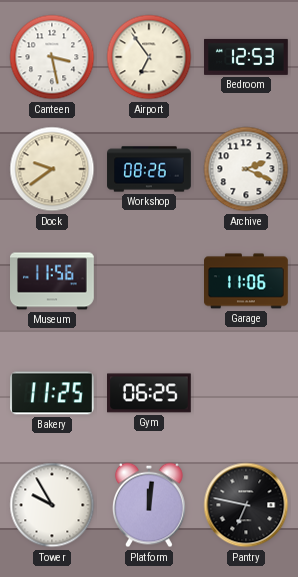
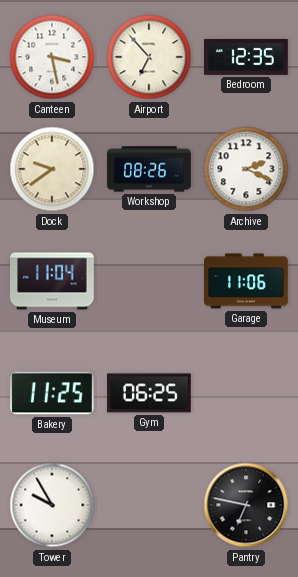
Airport: 6:54 -> 6:53
Bedroom: 12:53 -> 12:35
Museum: 11:56 -> 11:04
Platform: 12:01 -> none
